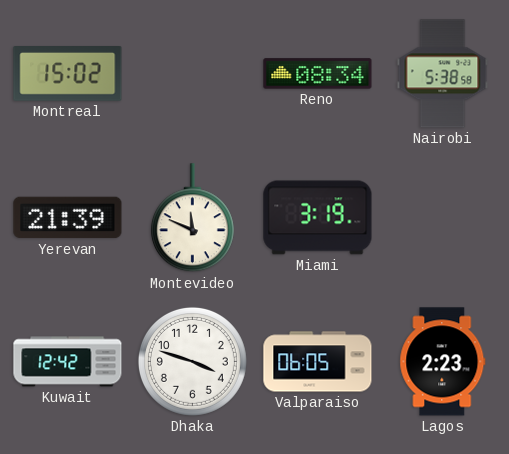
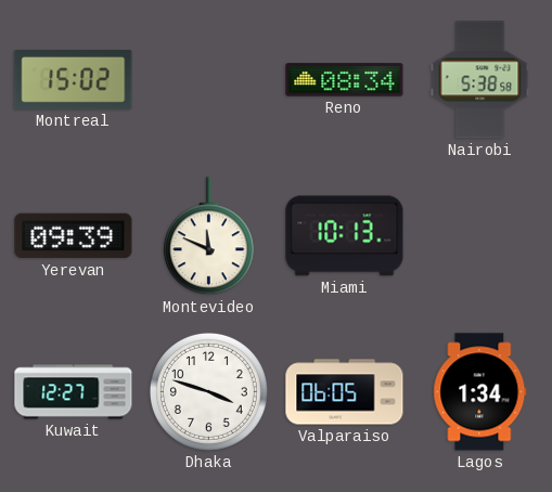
Yerevan: 21:39 -> 09:39
Miami: 3:19 -> 10:13
Kuwait: 12:42 -> 12:27
Lagos: 2:23 -> 1:34
